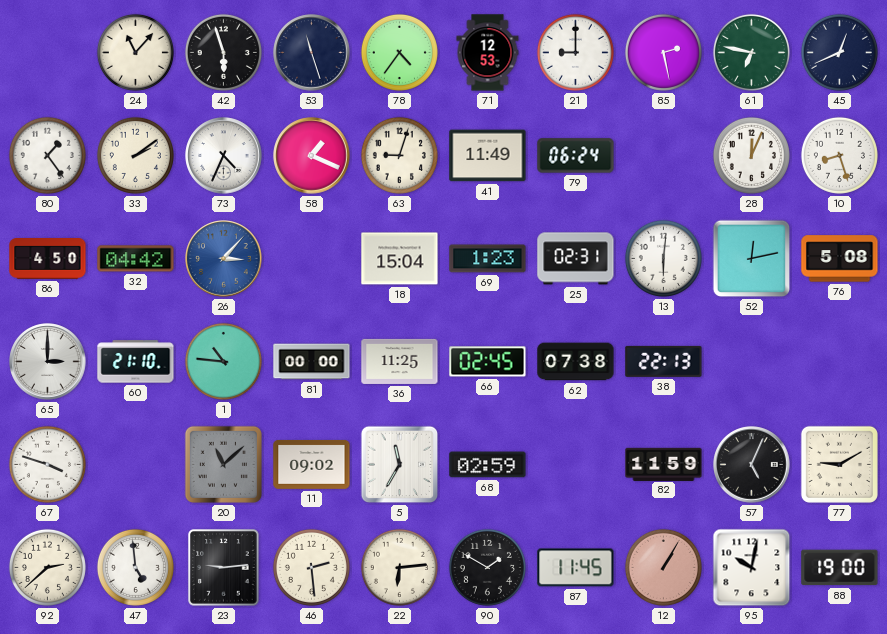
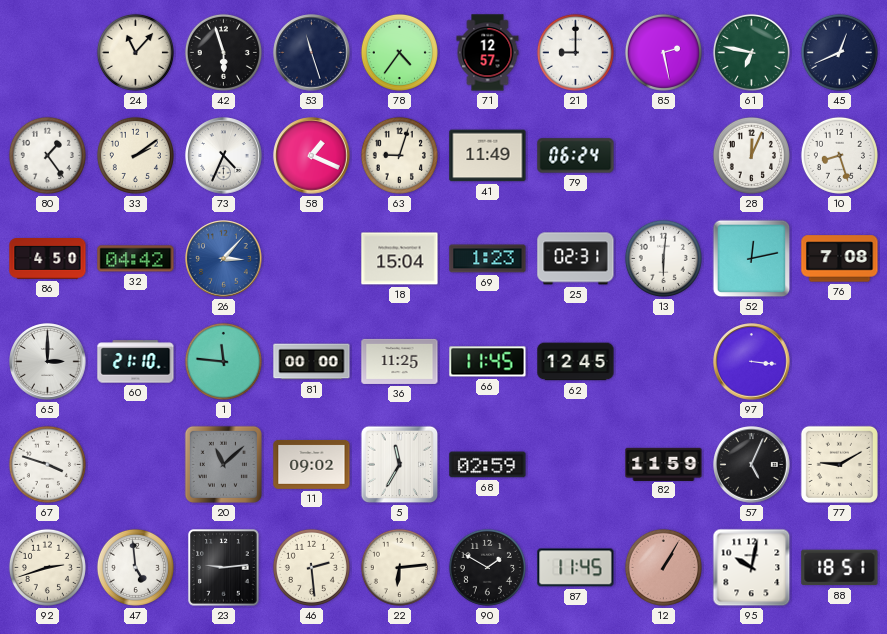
71: 12:53 -> 12:57
76: 5:08 -> 7:08
1: 10:46 -> 11:46
66: 02:45 -> 11:45
62: 07:38 -> 12:45
38: 22:13 -> none
97: none -> 3:16
92: 2:38 -> 2:42
88: 19:00 -> 18:51
